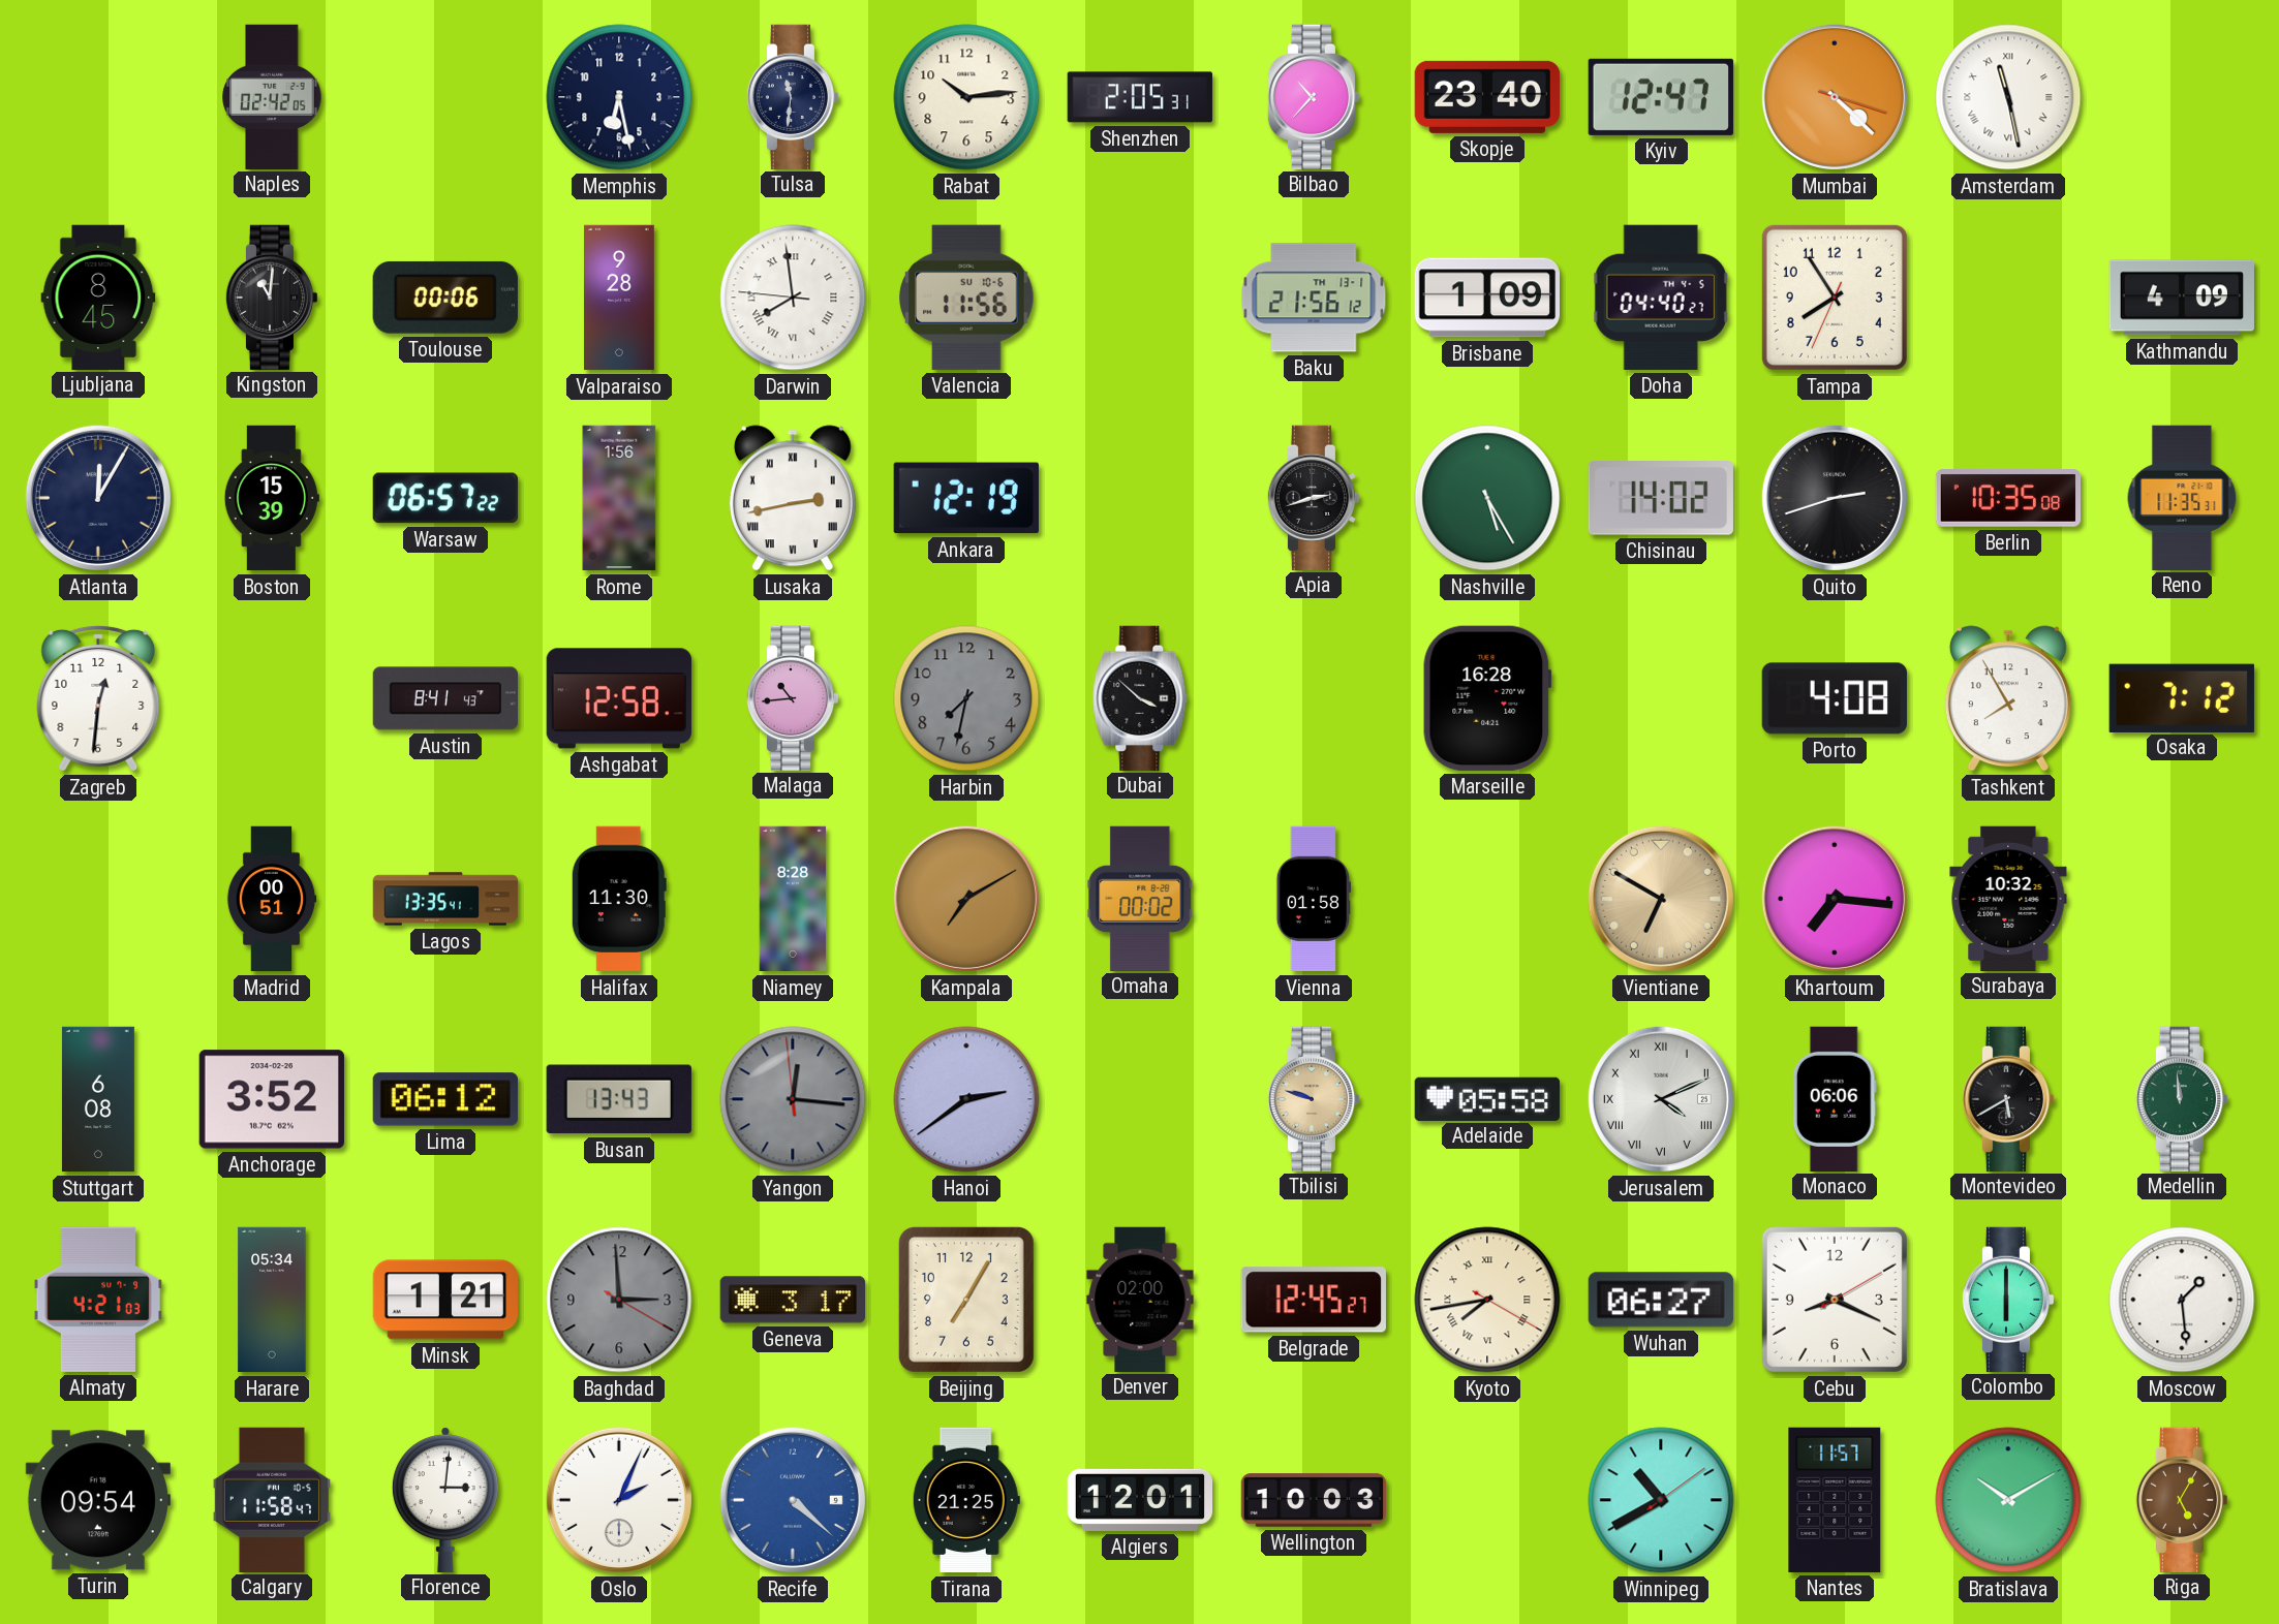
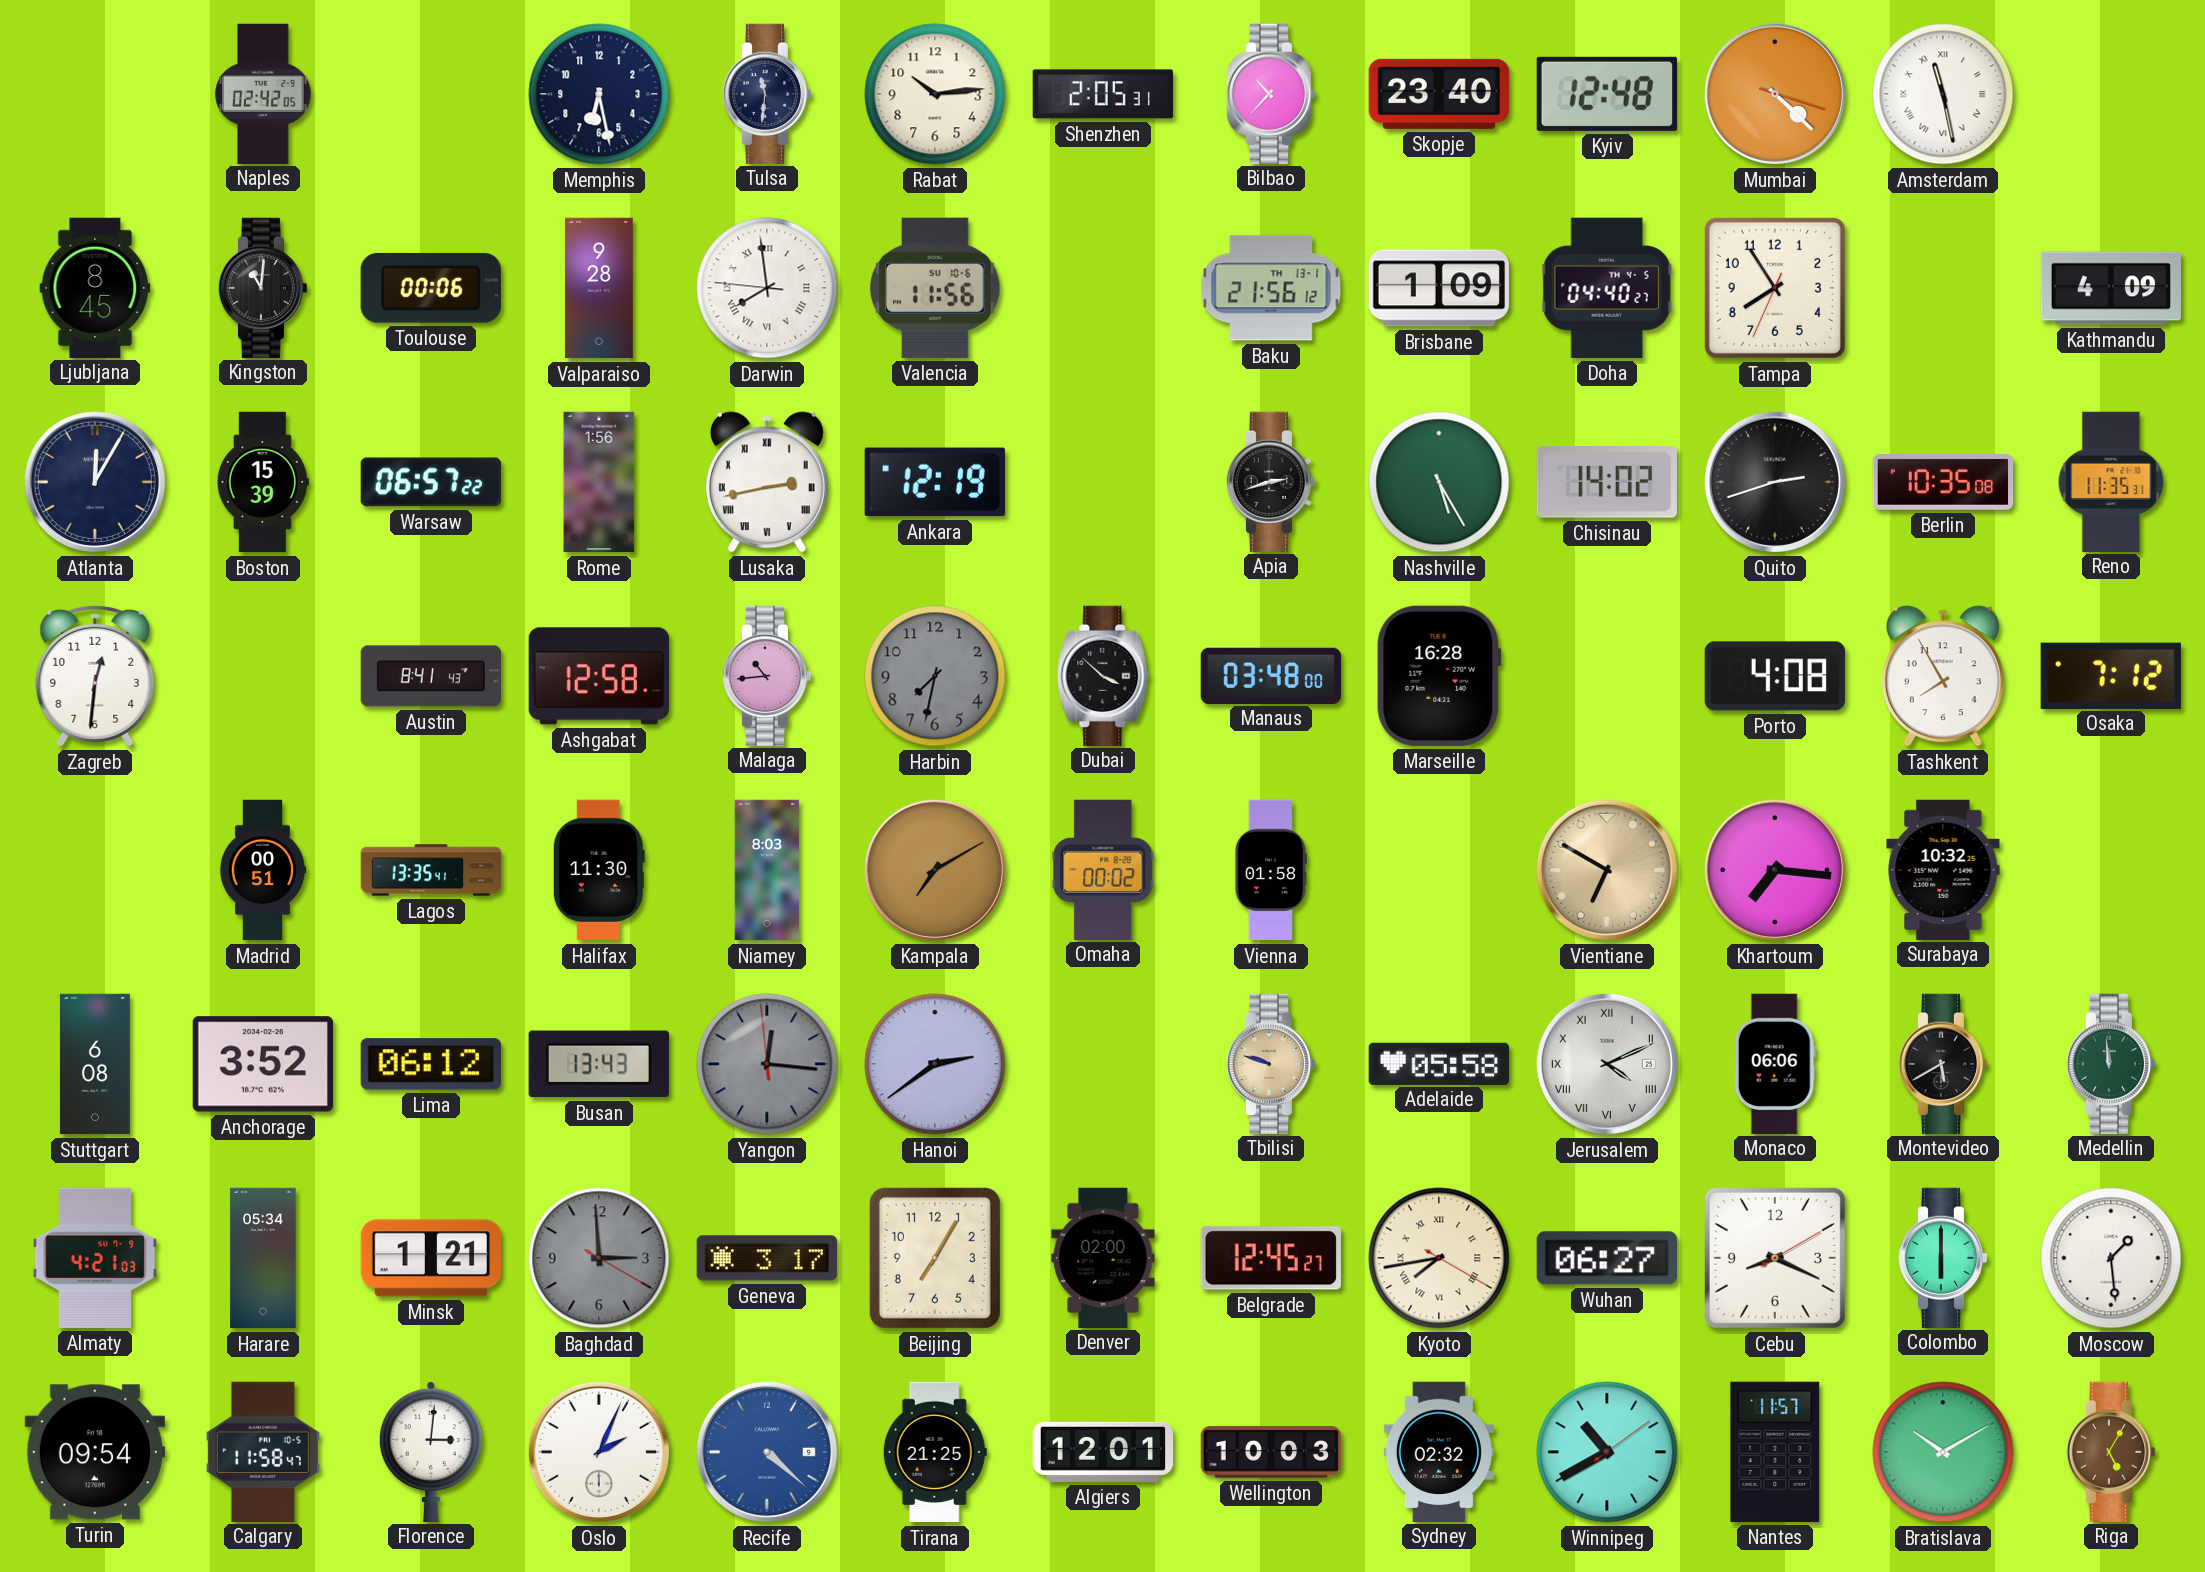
Kyiv: 12:47 -> 12:48
Manaus: none -> 03:48
Niamey: 8:28 -> 8:03
Sydney: none -> 02:32
